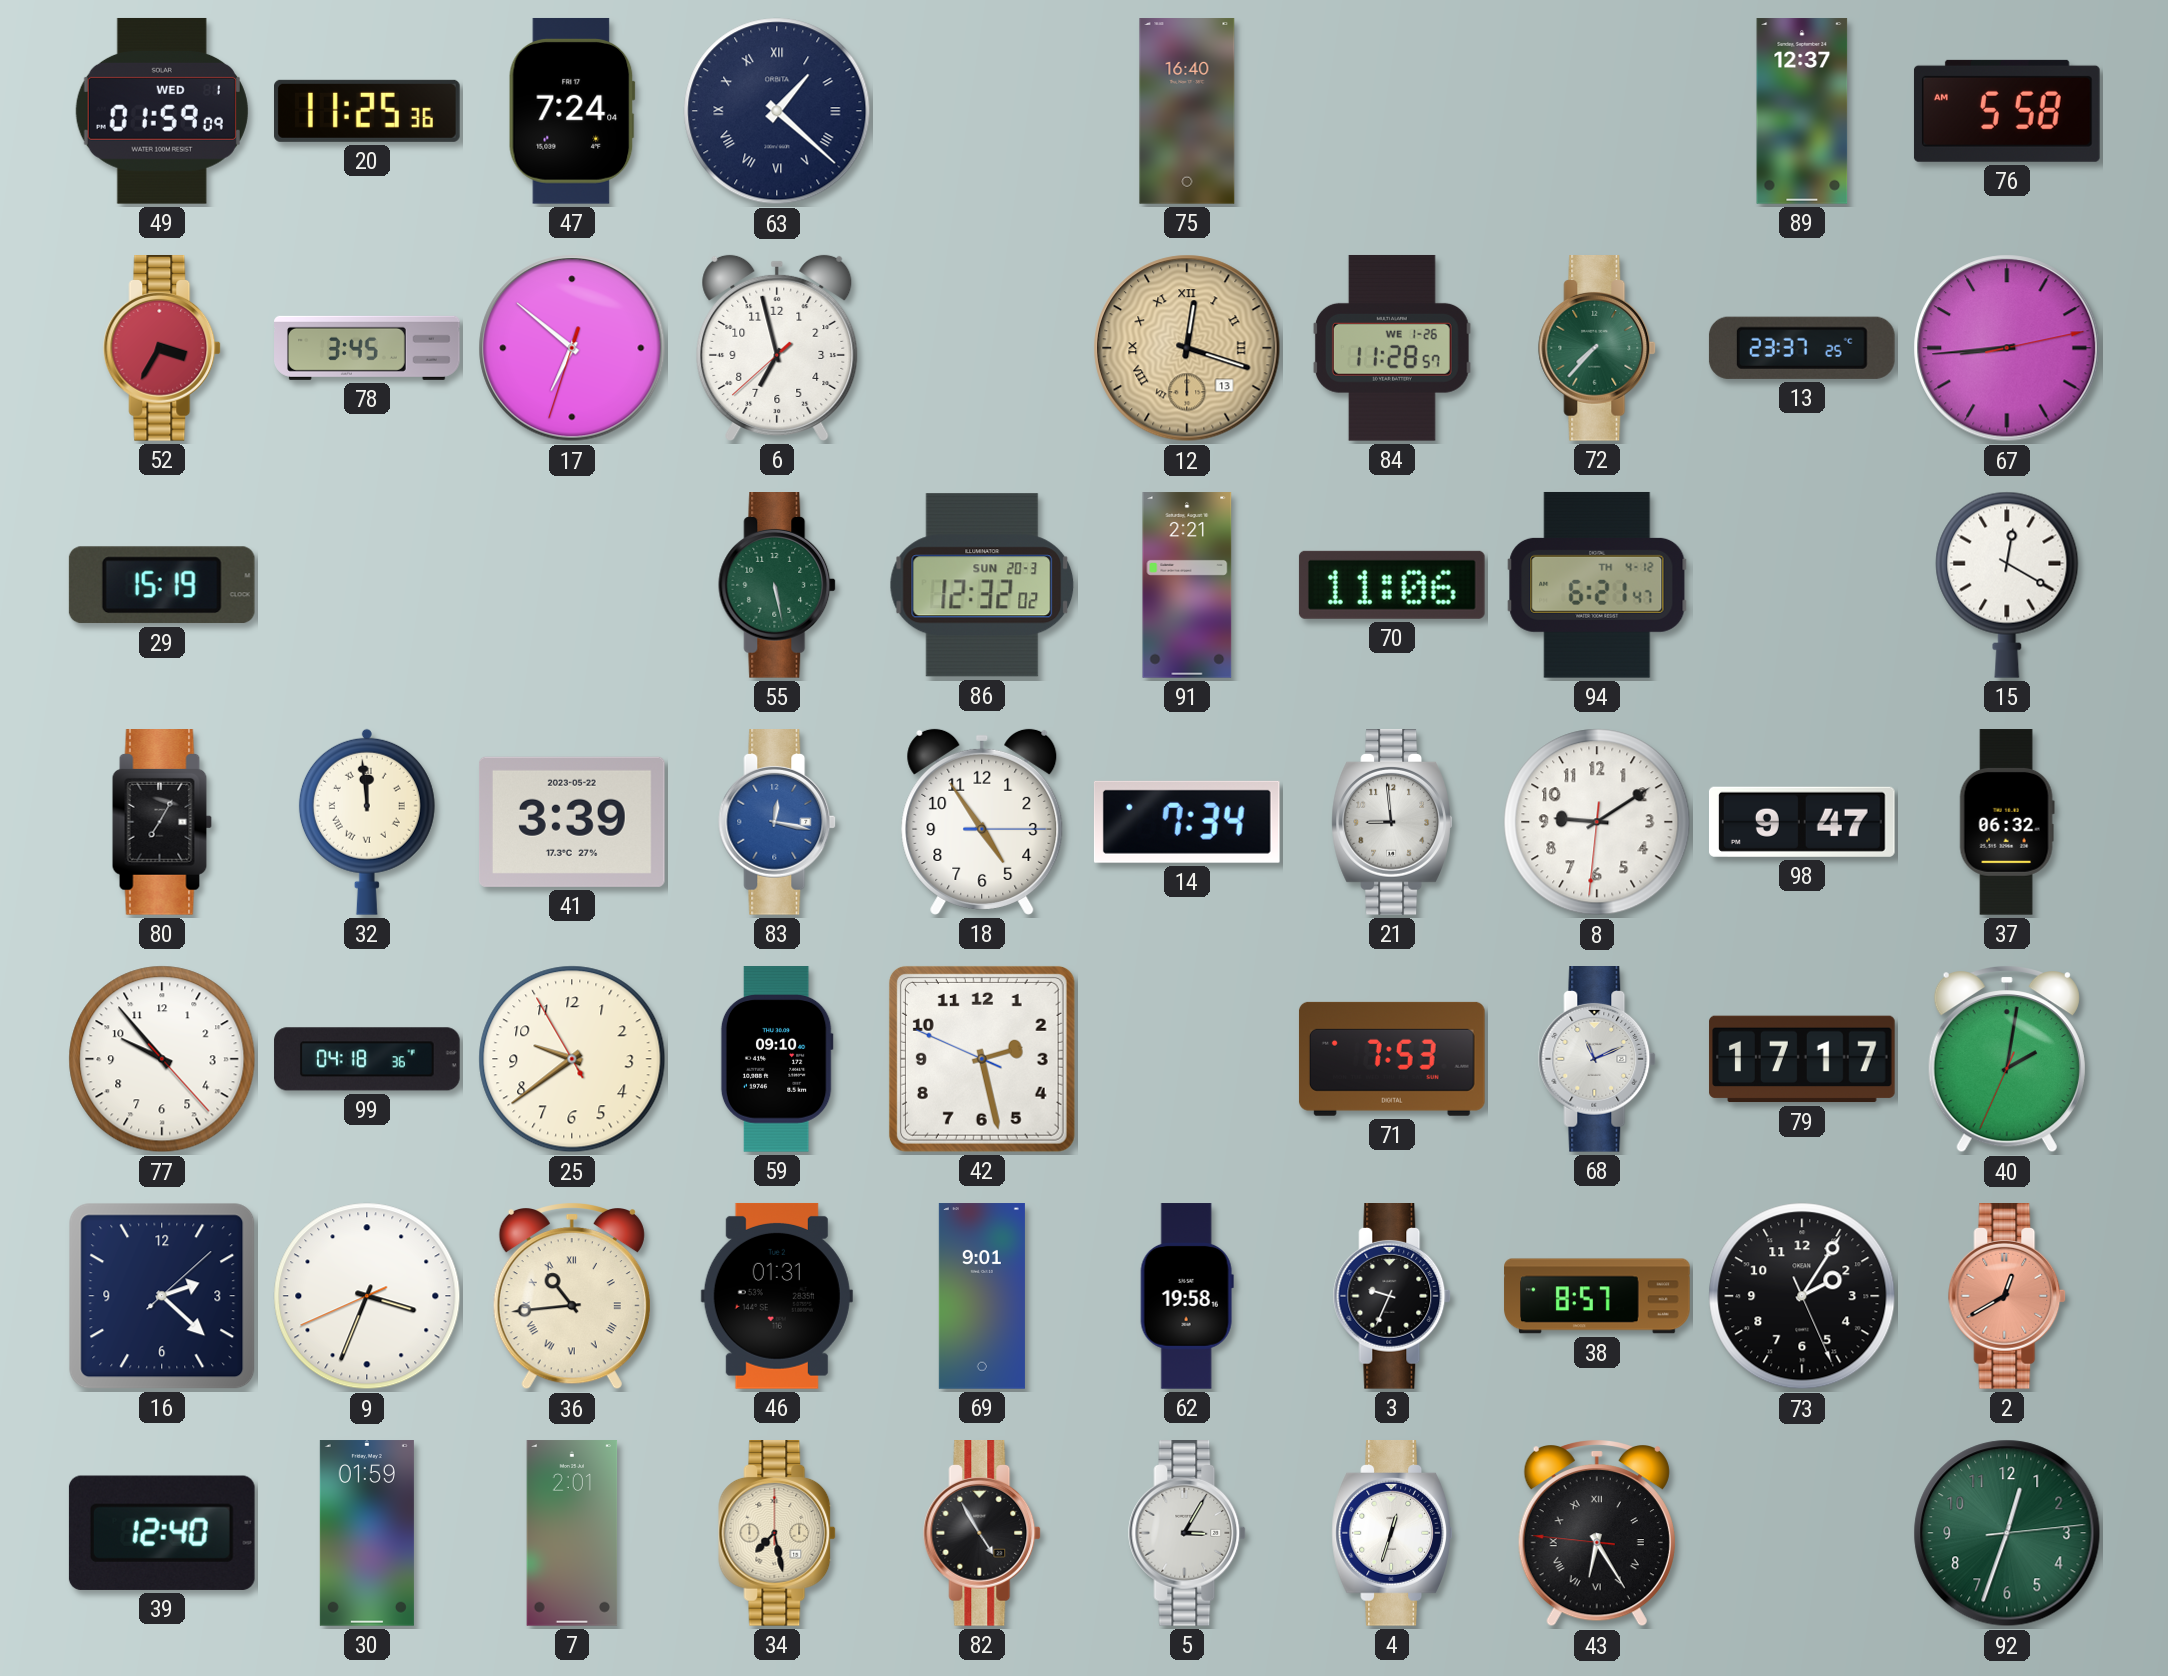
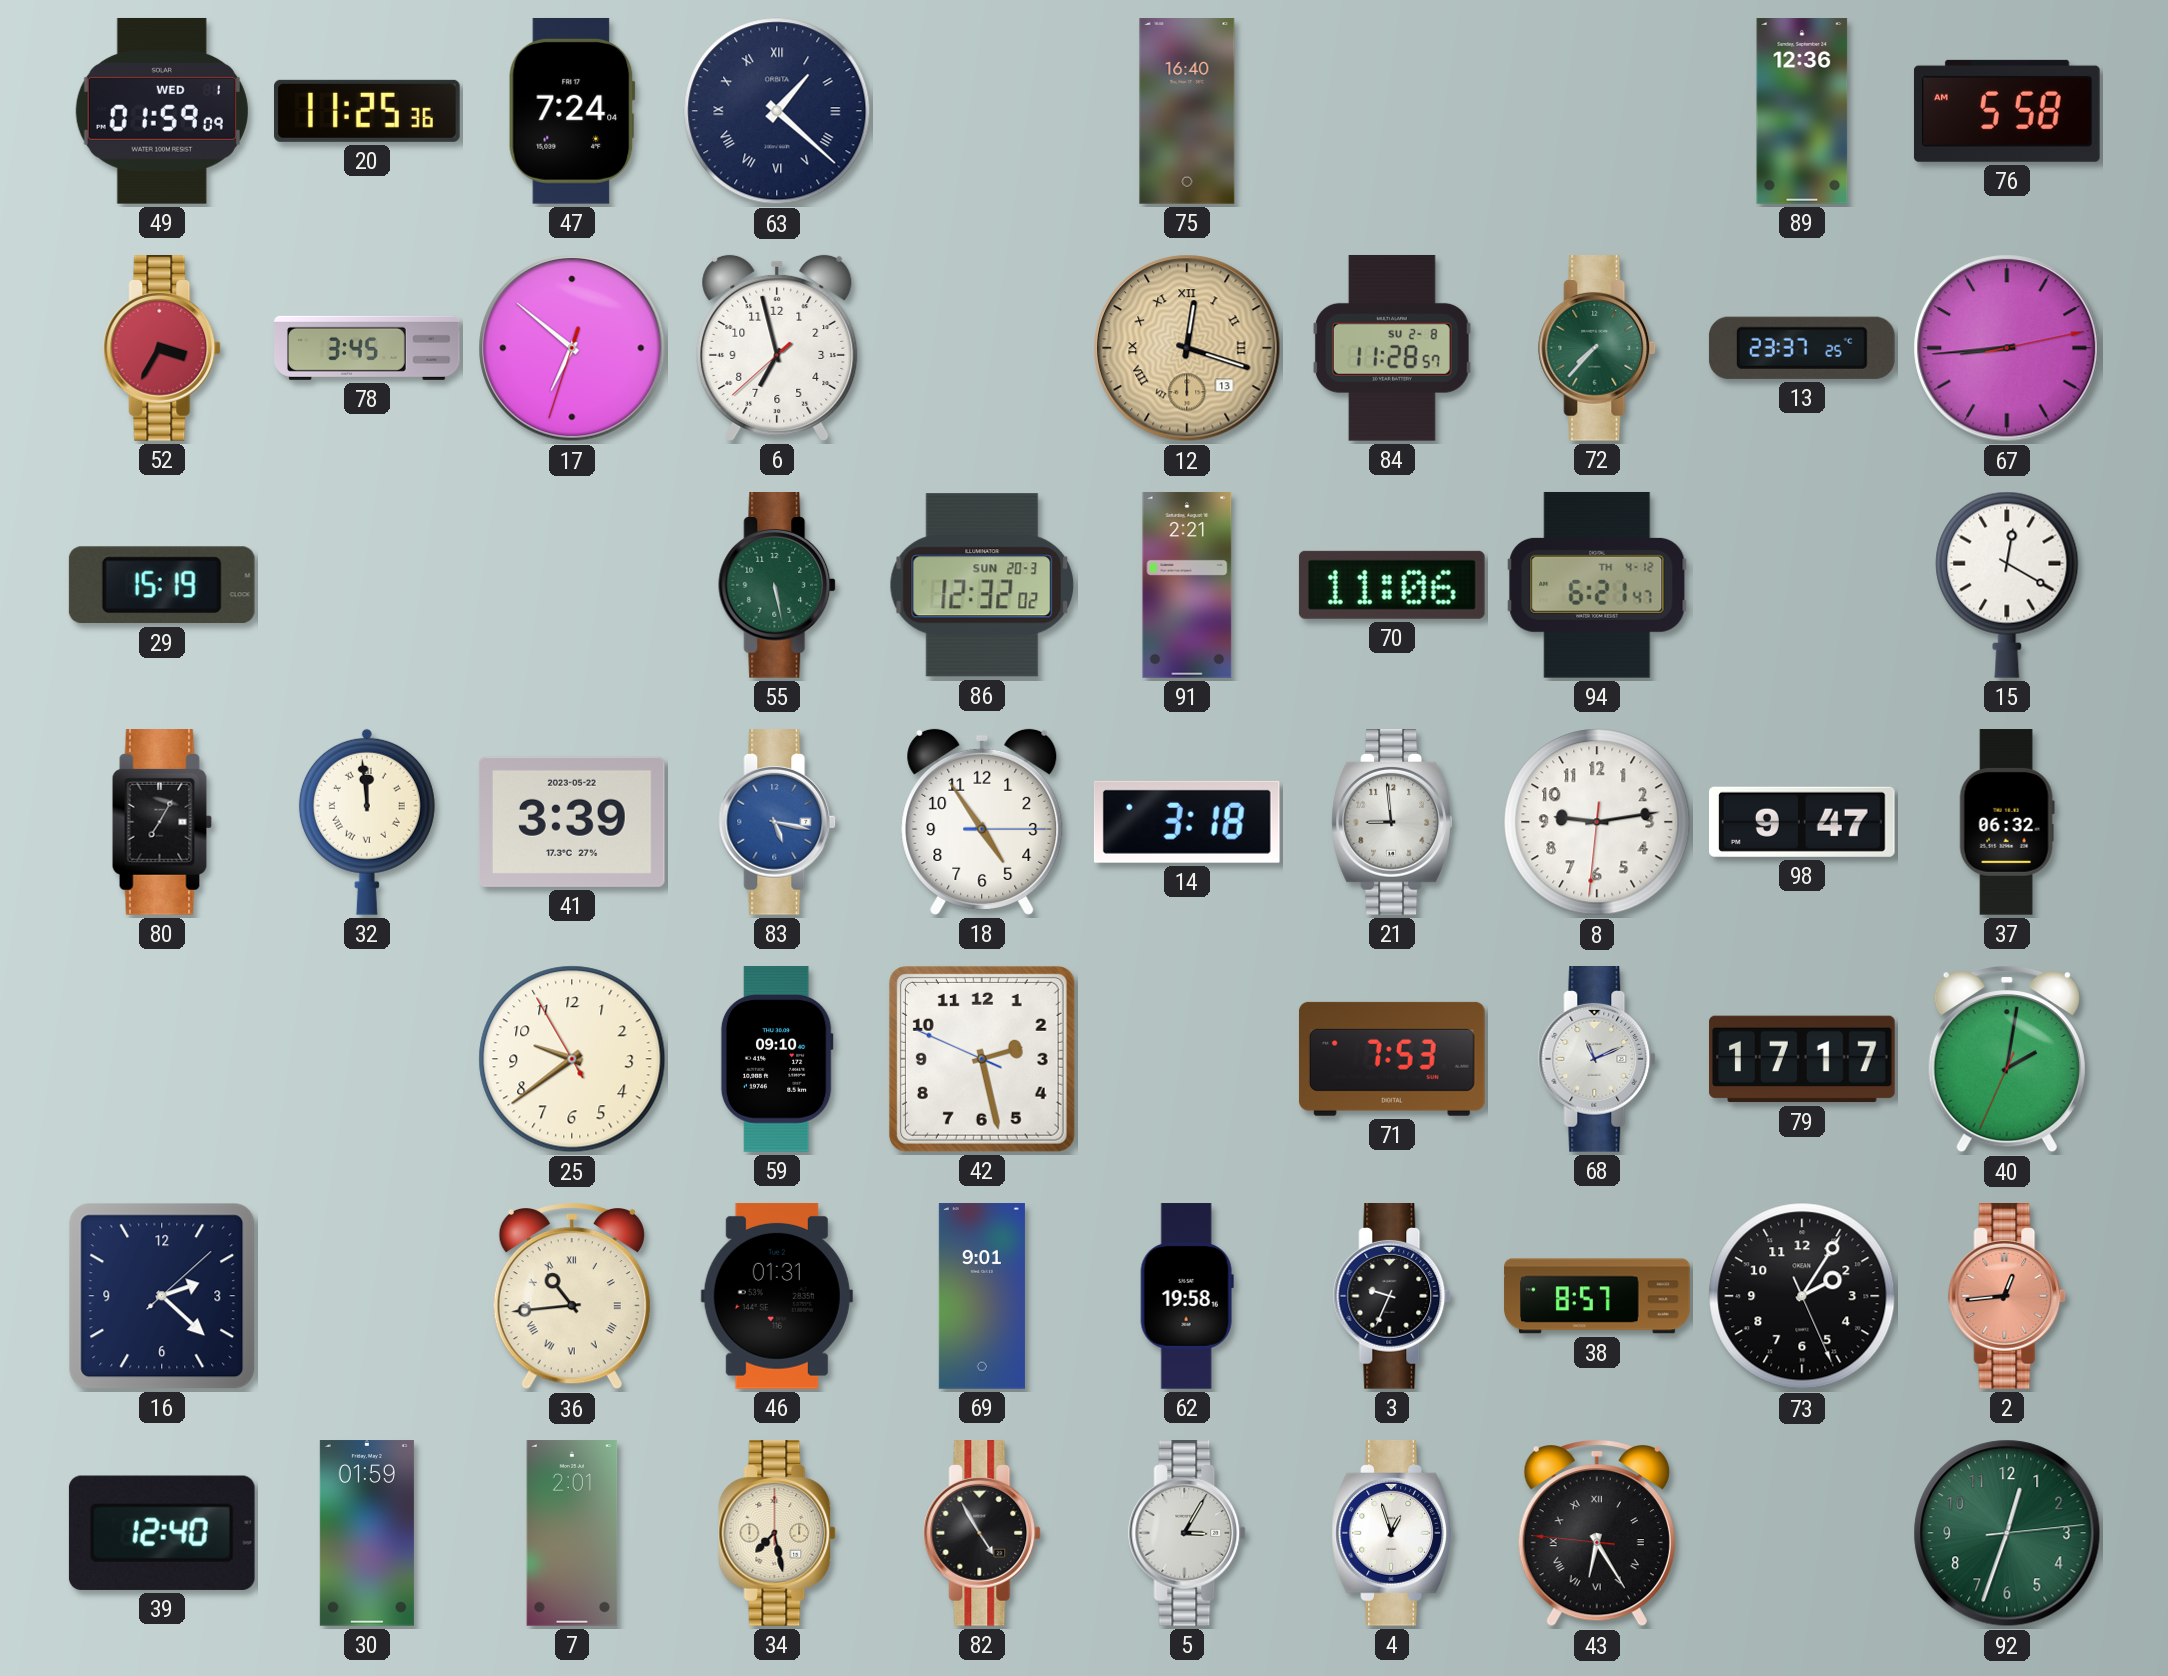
89: 12:37 -> 12:36
84 date: WE 1-26 -> SU 2-8
83: 12:17 -> 5:17
14: 7:34 -> 3:18
8: 9:09 -> 9:13
77: 9:53 -> none
99: 04:18 -> none
9: 3:33 -> none
2: 12:40 -> 12:44
4: 12:33 -> 12:57
